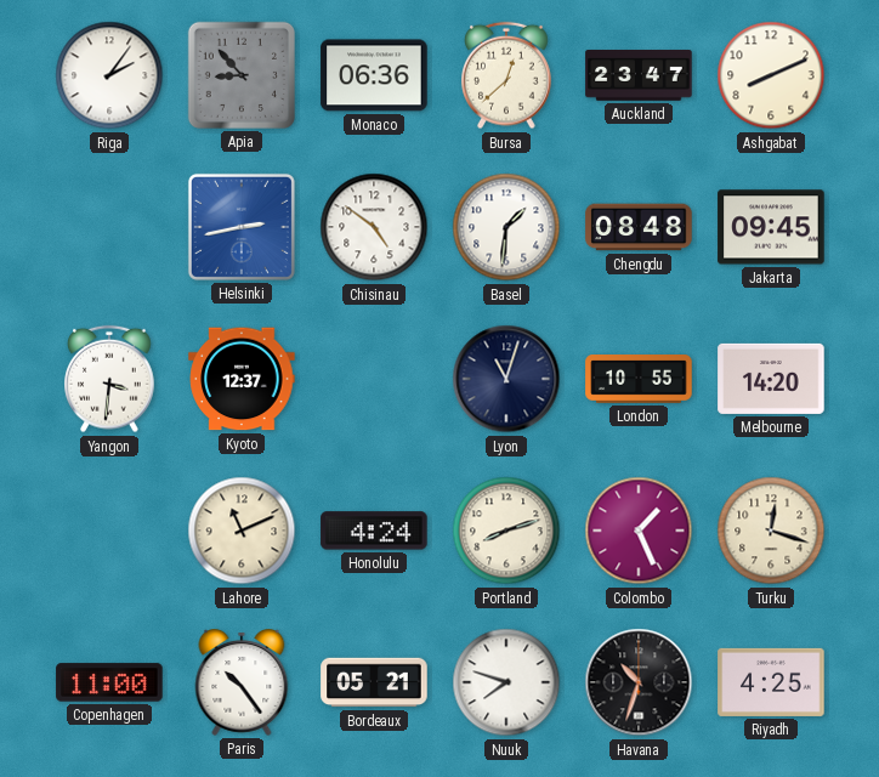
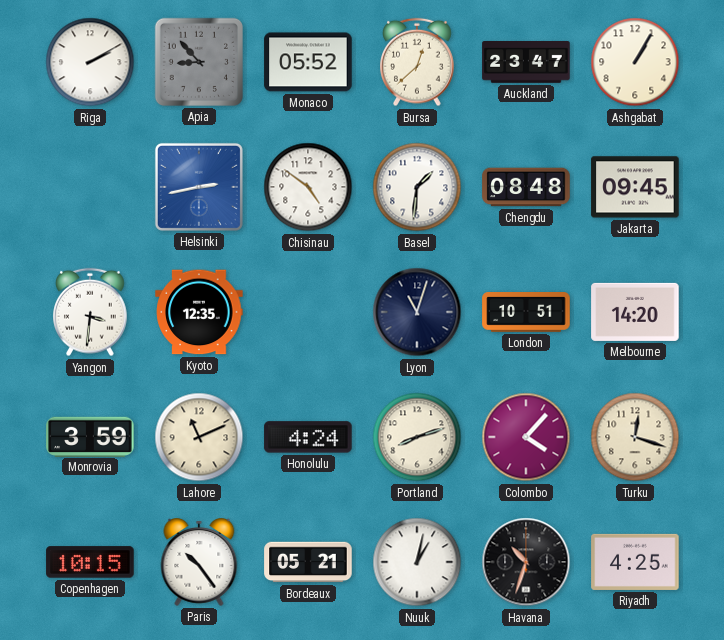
Riga: 2:06 -> 2:10
Monaco: 06:36 -> 05:52
Ashgabat: 8:11 -> 1:05
Kyoto: 12:37 -> 12:35
London: 10:55 -> 10:51
Monrovia: none -> 3:59
Colombo: 1:26 -> 4:07
Copenhagen: 11:00 -> 10:15
Nuuk: 7:48 -> 1:02
